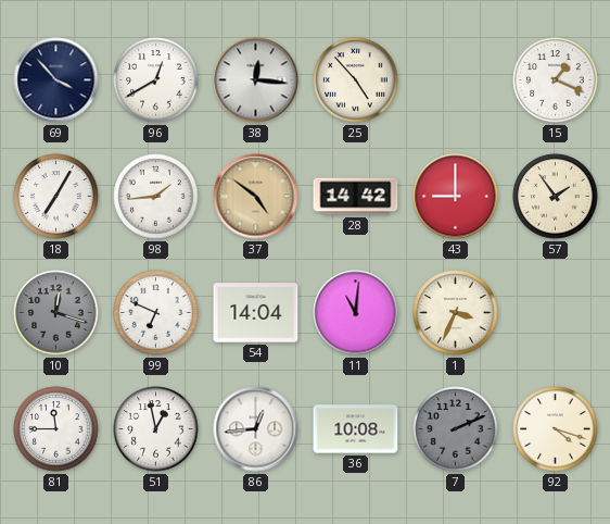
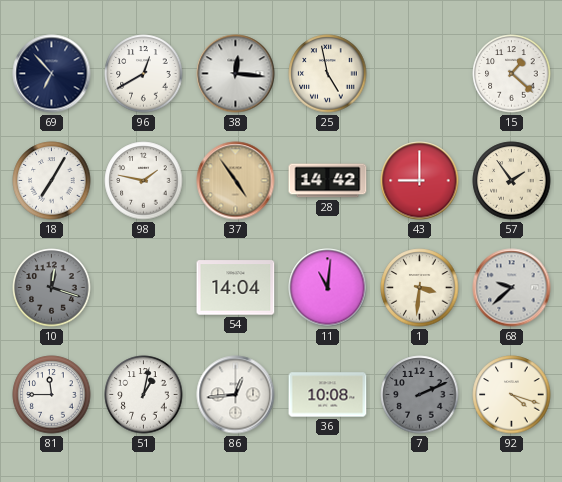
69: 3:53 -> 6:53
25: 4:53 -> 4:58
15: 1:19 -> 1:22
98: 1:44 -> 1:47
37: 4:51 -> 4:54
99: 6:49 -> none
1: 3:34 -> 3:31
68: none -> 9:38
51: 12:58 -> 1:02
